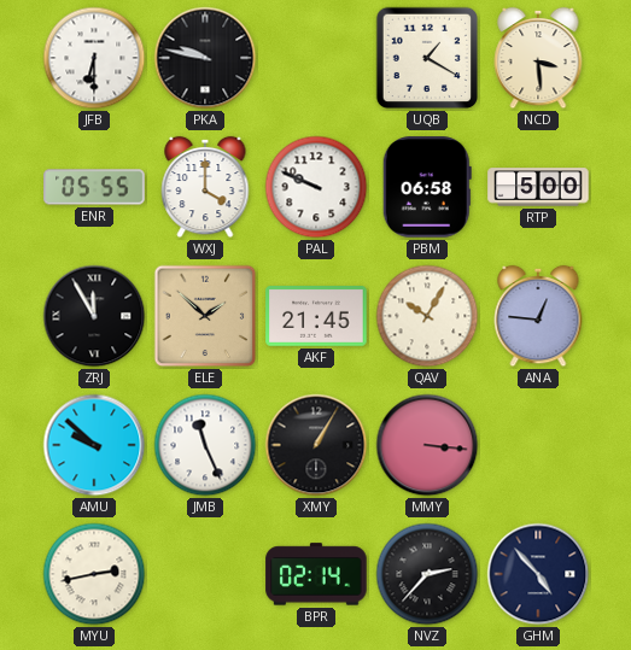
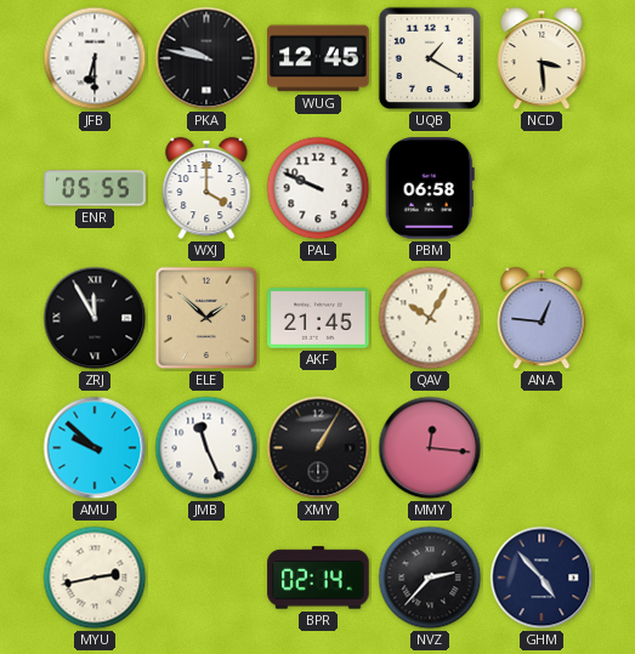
WUG: none -> 12:45
RTP: 5:00 -> none
MMY: 3:16 -> 12:16
